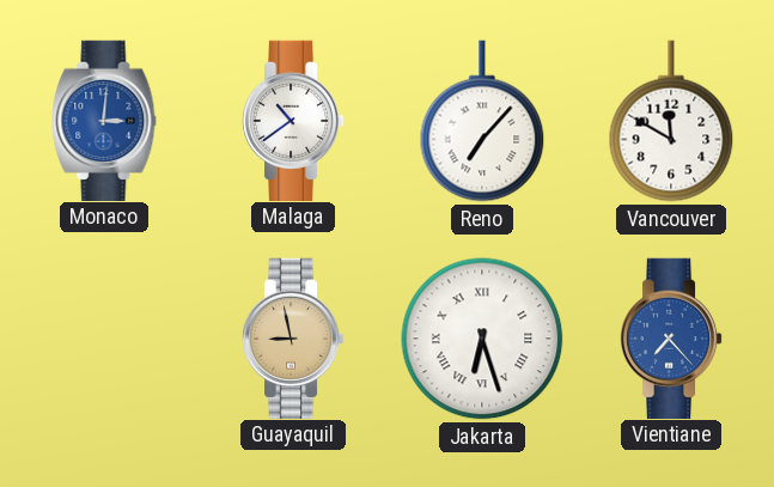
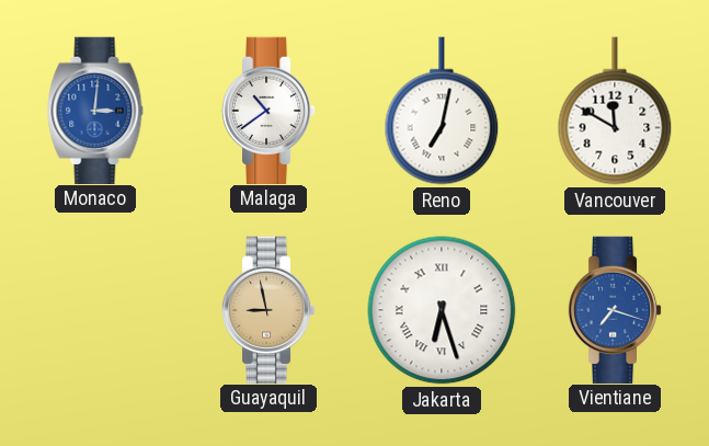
Reno: 7:07 -> 7:02
Vientiane: 7:23 -> 7:18
